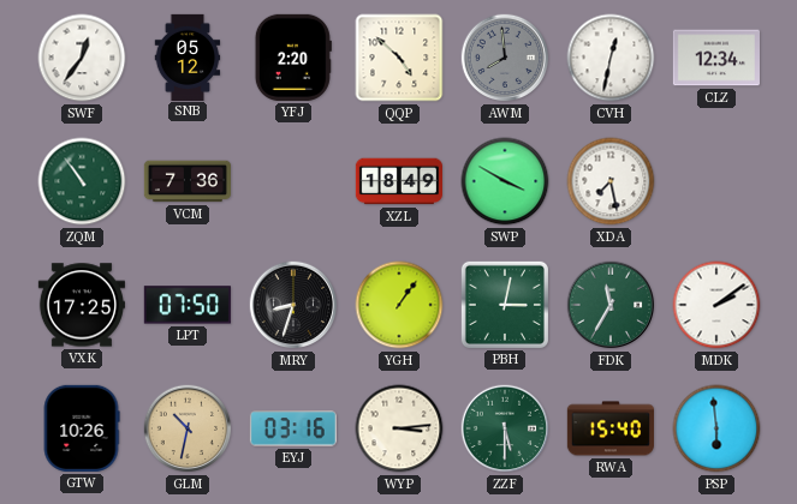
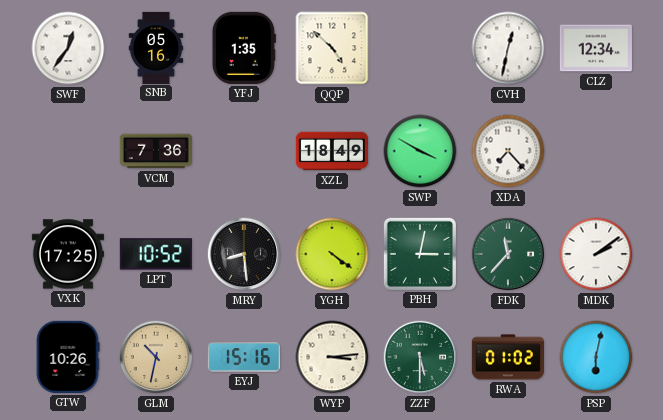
SNB: 05:12 -> 05:16
YFJ: 2:20 -> 1:35
AWM: 7:59 -> none
ZQM: 10:54 -> none
XDA: 7:28 -> 7:23
LPT: 07:50 -> 10:52
MRY: 8:33 -> 8:29
YGH: 1:06 -> 4:21
FDK: 11:35 -> 11:37
EYJ: 03:16 -> 15:16
RWA: 15:40 -> 01:02
PSP: 5:59 -> 6:02
